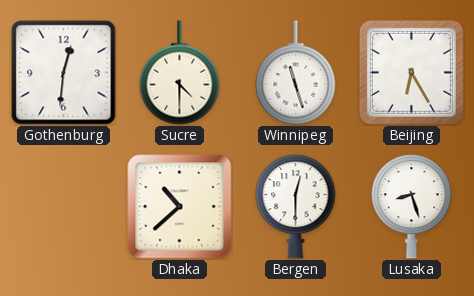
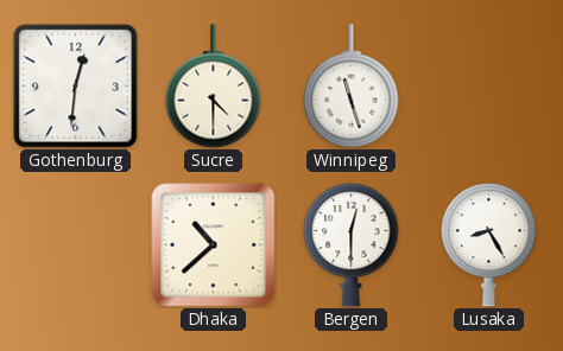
Beijing: 6:25 -> none
Lusaka: 8:27 -> 8:25
